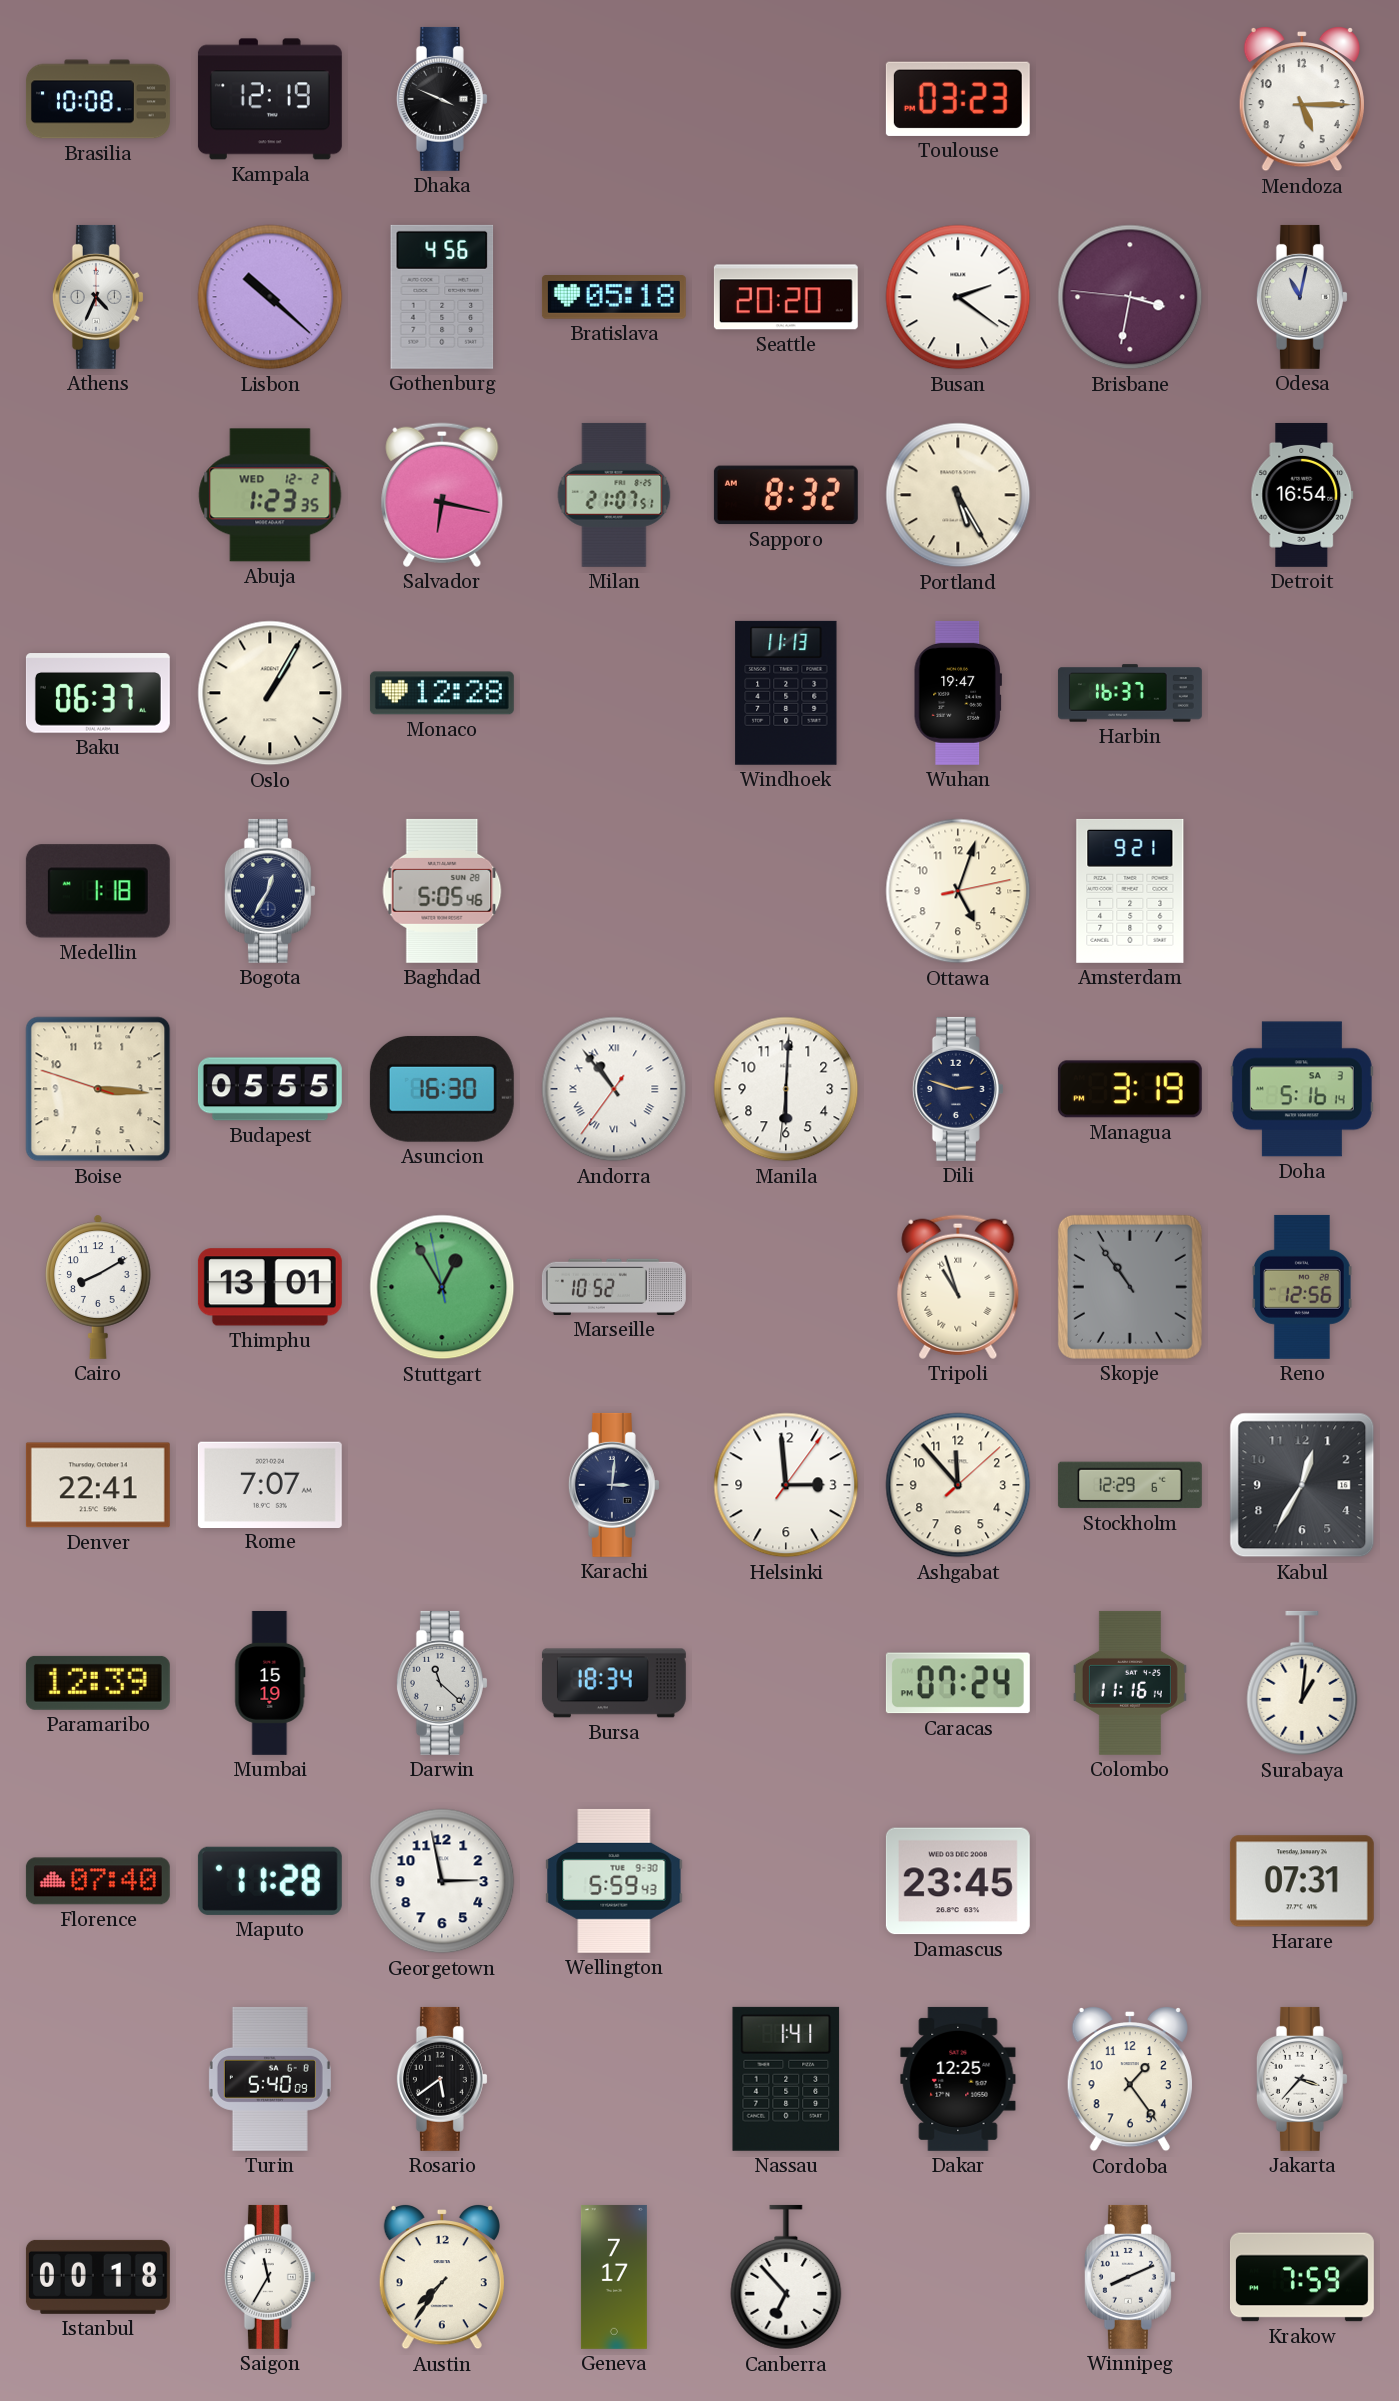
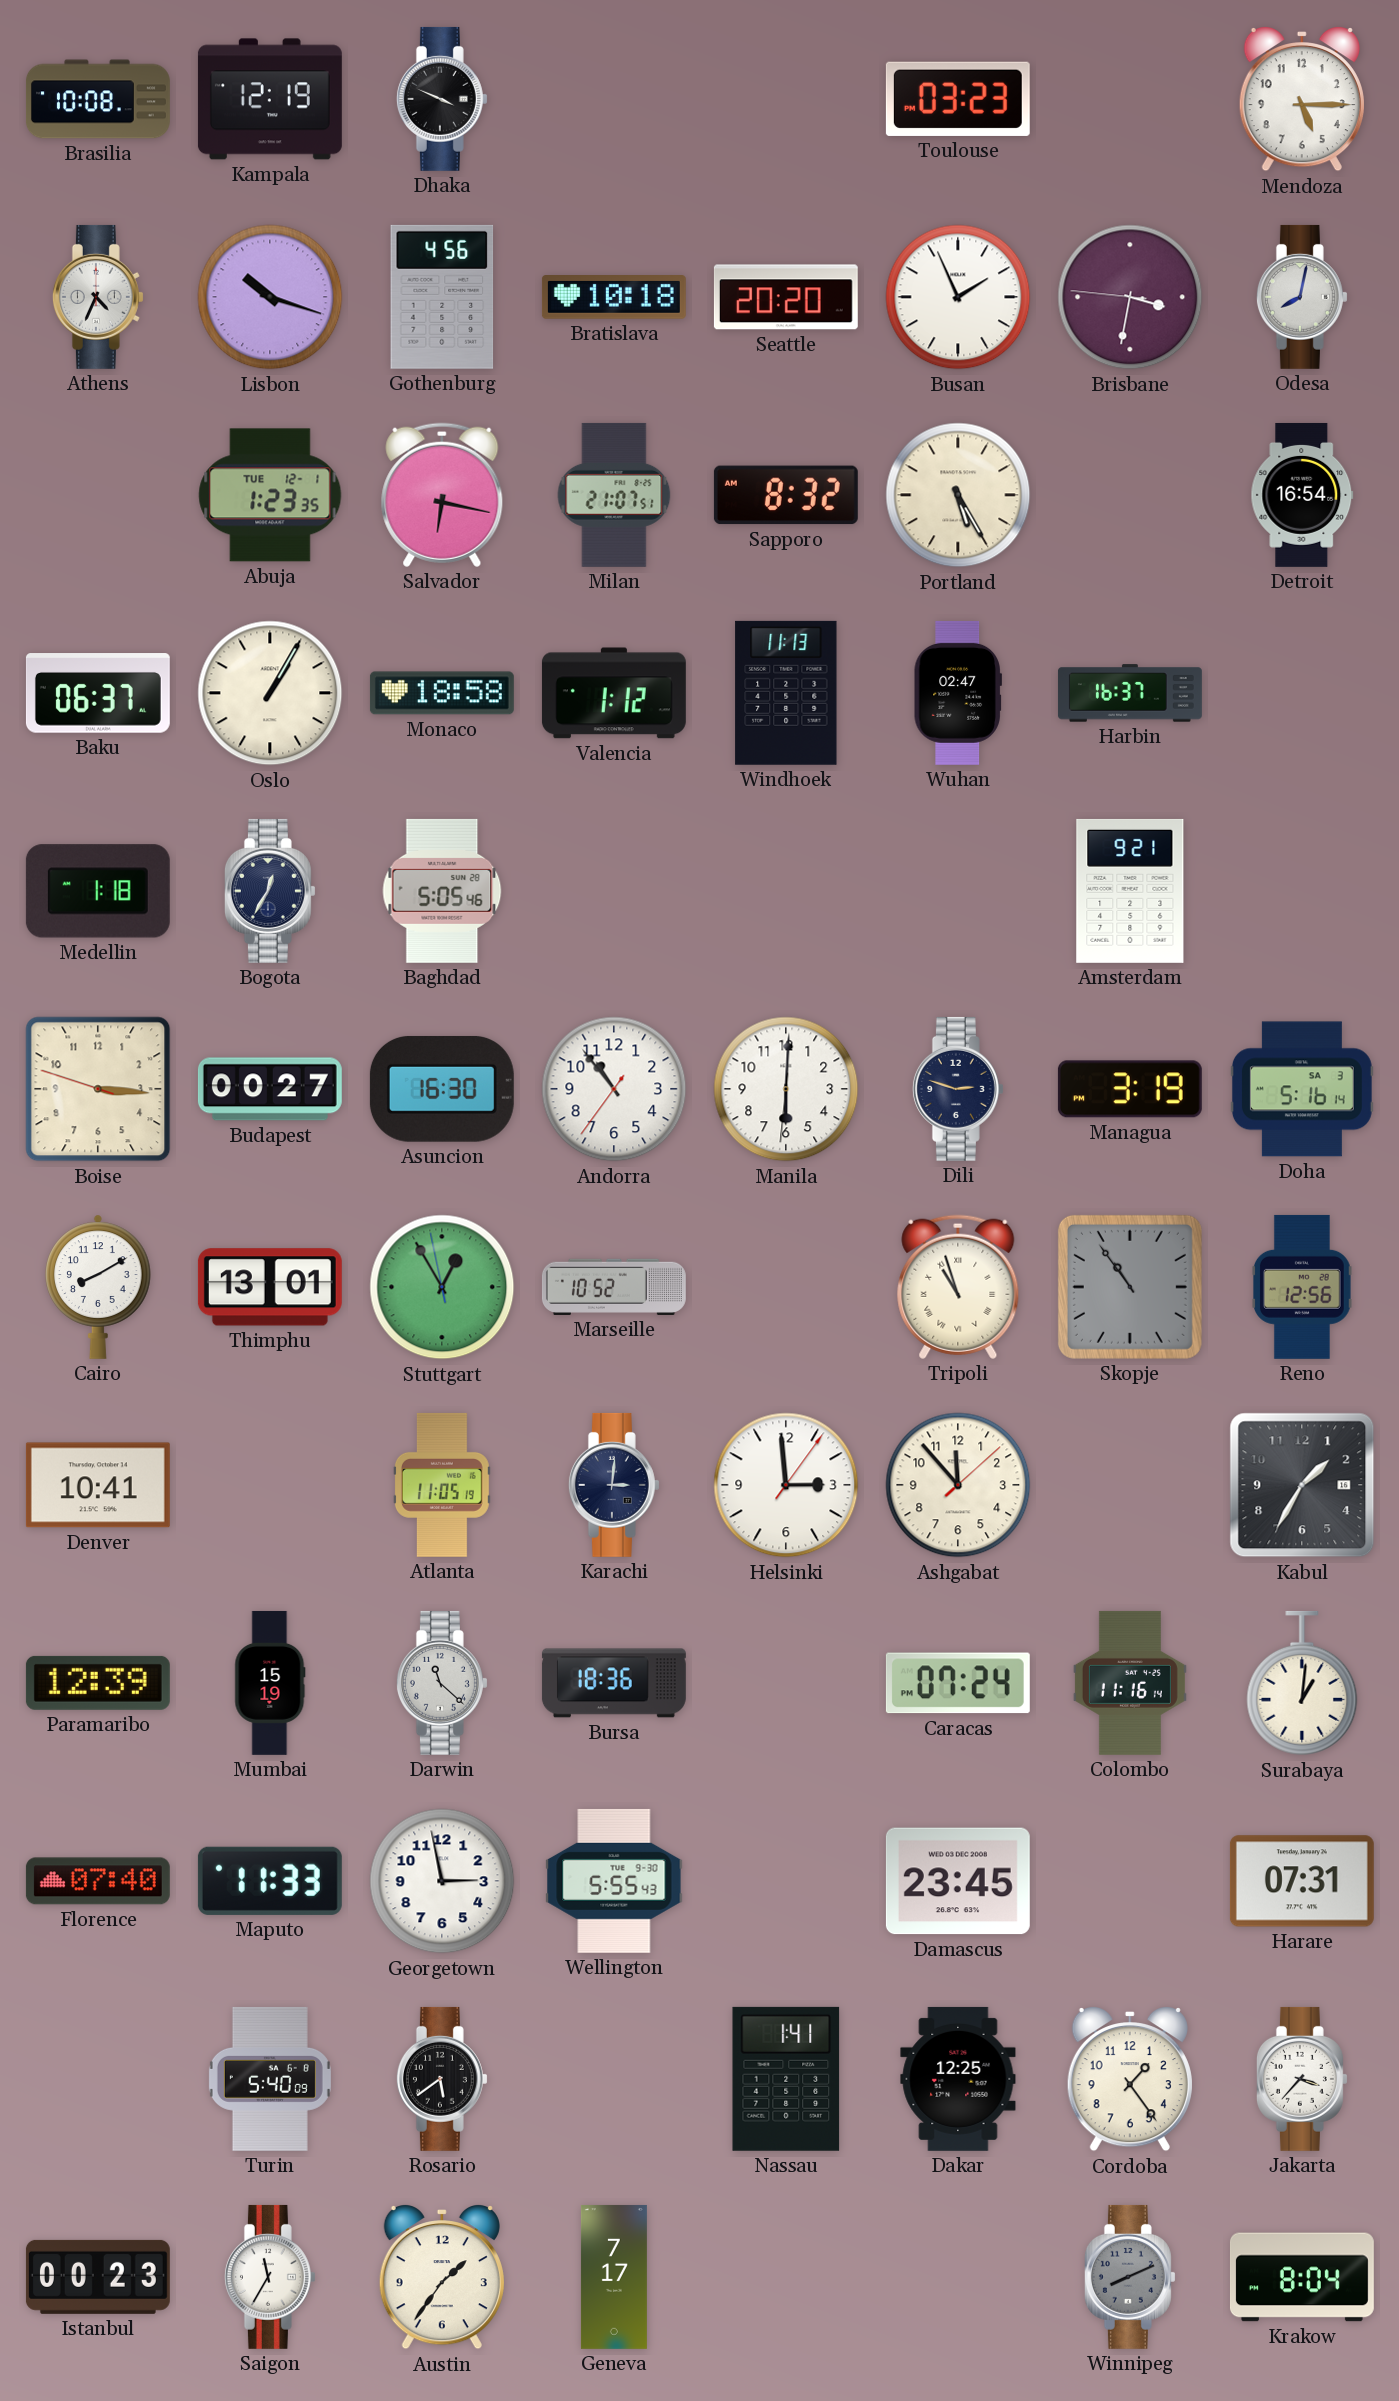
Lisbon: 10:22 -> 10:18
Bratislava: 05:18 -> 10:18
Busan: 2:21 -> 1:56
Odesa: 11:02 -> 8:02
Abuja date: WED 12-2 -> TUE 12-1
Monaco: 12:28 -> 18:58
Valencia: none -> 1:12
Wuhan: 19:47 -> 02:47
Ottawa: 5:03 -> none
Budapest: 05:55 -> 00:27
Andorra numerals: Roman -> Arabic
Denver: 22:41 -> 10:41
Rome: 7:07 -> none
Atlanta: none -> 11:05
Stockholm: 12:29 -> none
Kabul: 12:35 -> 1:35
Bursa: 18:34 -> 18:36
Maputo: 11:28 -> 11:33
Wellington: 5:59 -> 5:55
Istanbul: 00:18 -> 00:23
Austin: 7:36 -> 1:36
Canberra: 6:53 -> none
Winnipeg dial: white -> grey
Krakow: 7:59 -> 8:04
